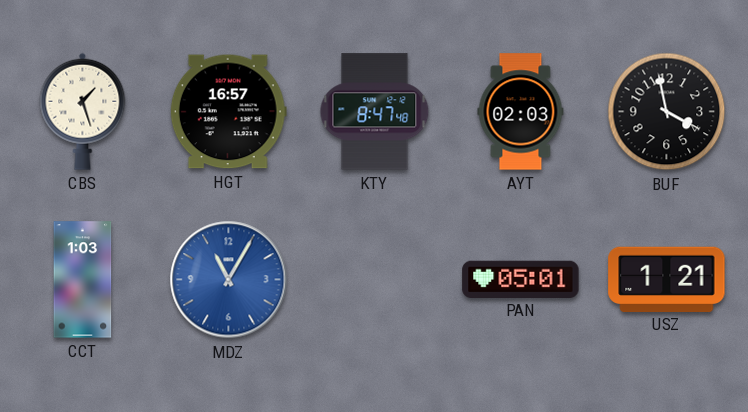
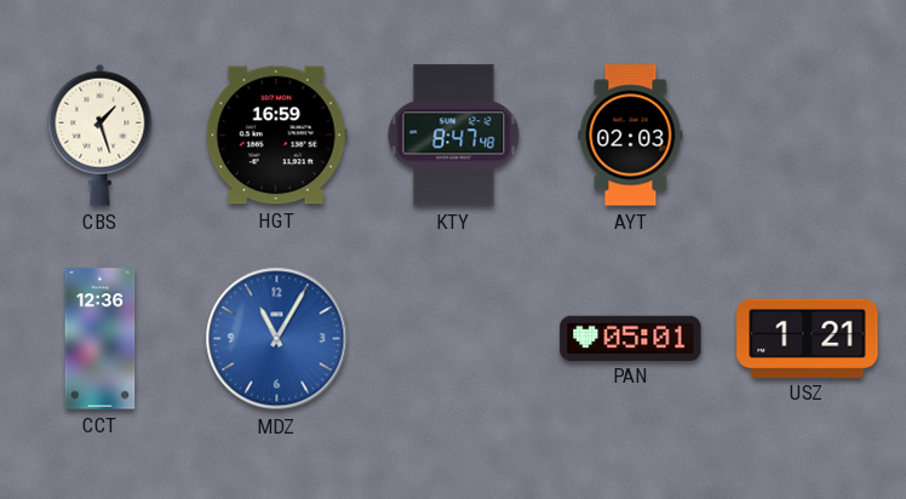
HGT: 16:57 -> 16:59
BUF: 3:58 -> none
CCT: 1:03 -> 12:36
